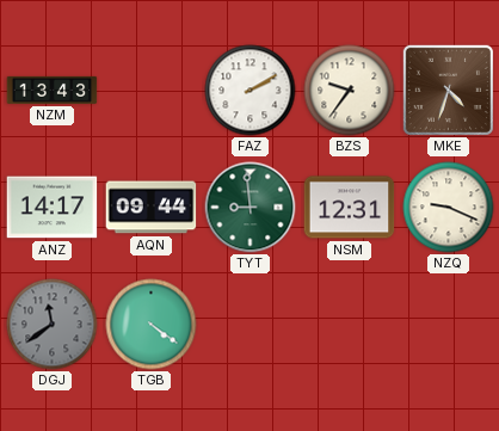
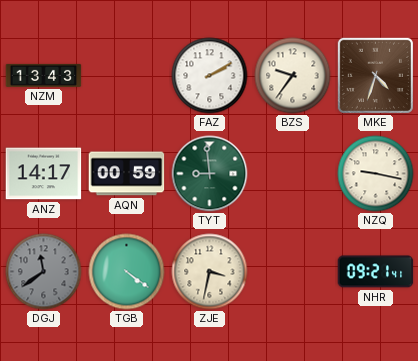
AQN: 09:44 -> 00:59
NSM: 12:31 -> none
NZQ: 9:19 -> 9:17
ZJE: none -> 3:32
NHR: none -> 09:21
